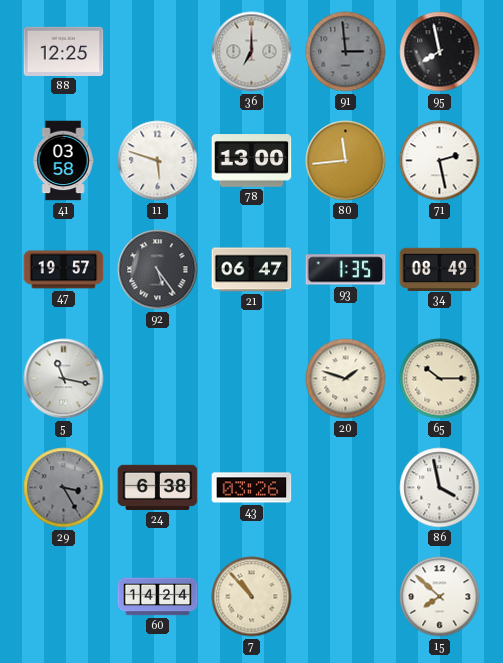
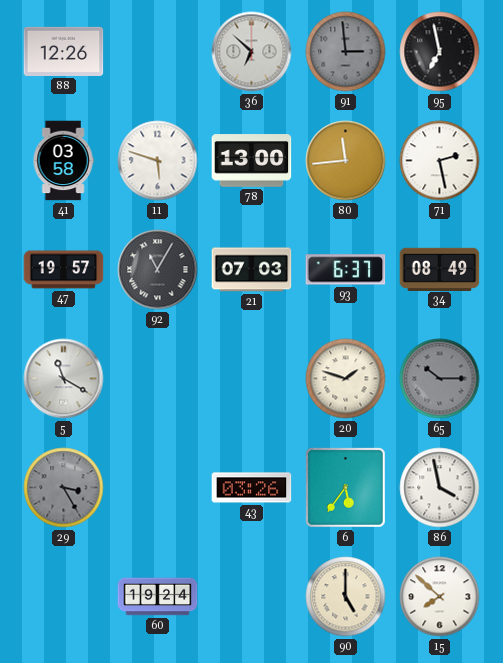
88: 12:25 -> 12:26
36: 7:00 -> 6:52
95: 7:58 -> 6:58
92: 5:24 -> 11:05
21: 06:47 -> 07:03
93: 1:35 -> 6:37
5: 11:17 -> 11:20
65 dial: cream -> grey
24: 6:38 -> none
6: none -> 5:36
60: 14:24 -> 19:24
7: 10:53 -> none
90: none -> 5:00
